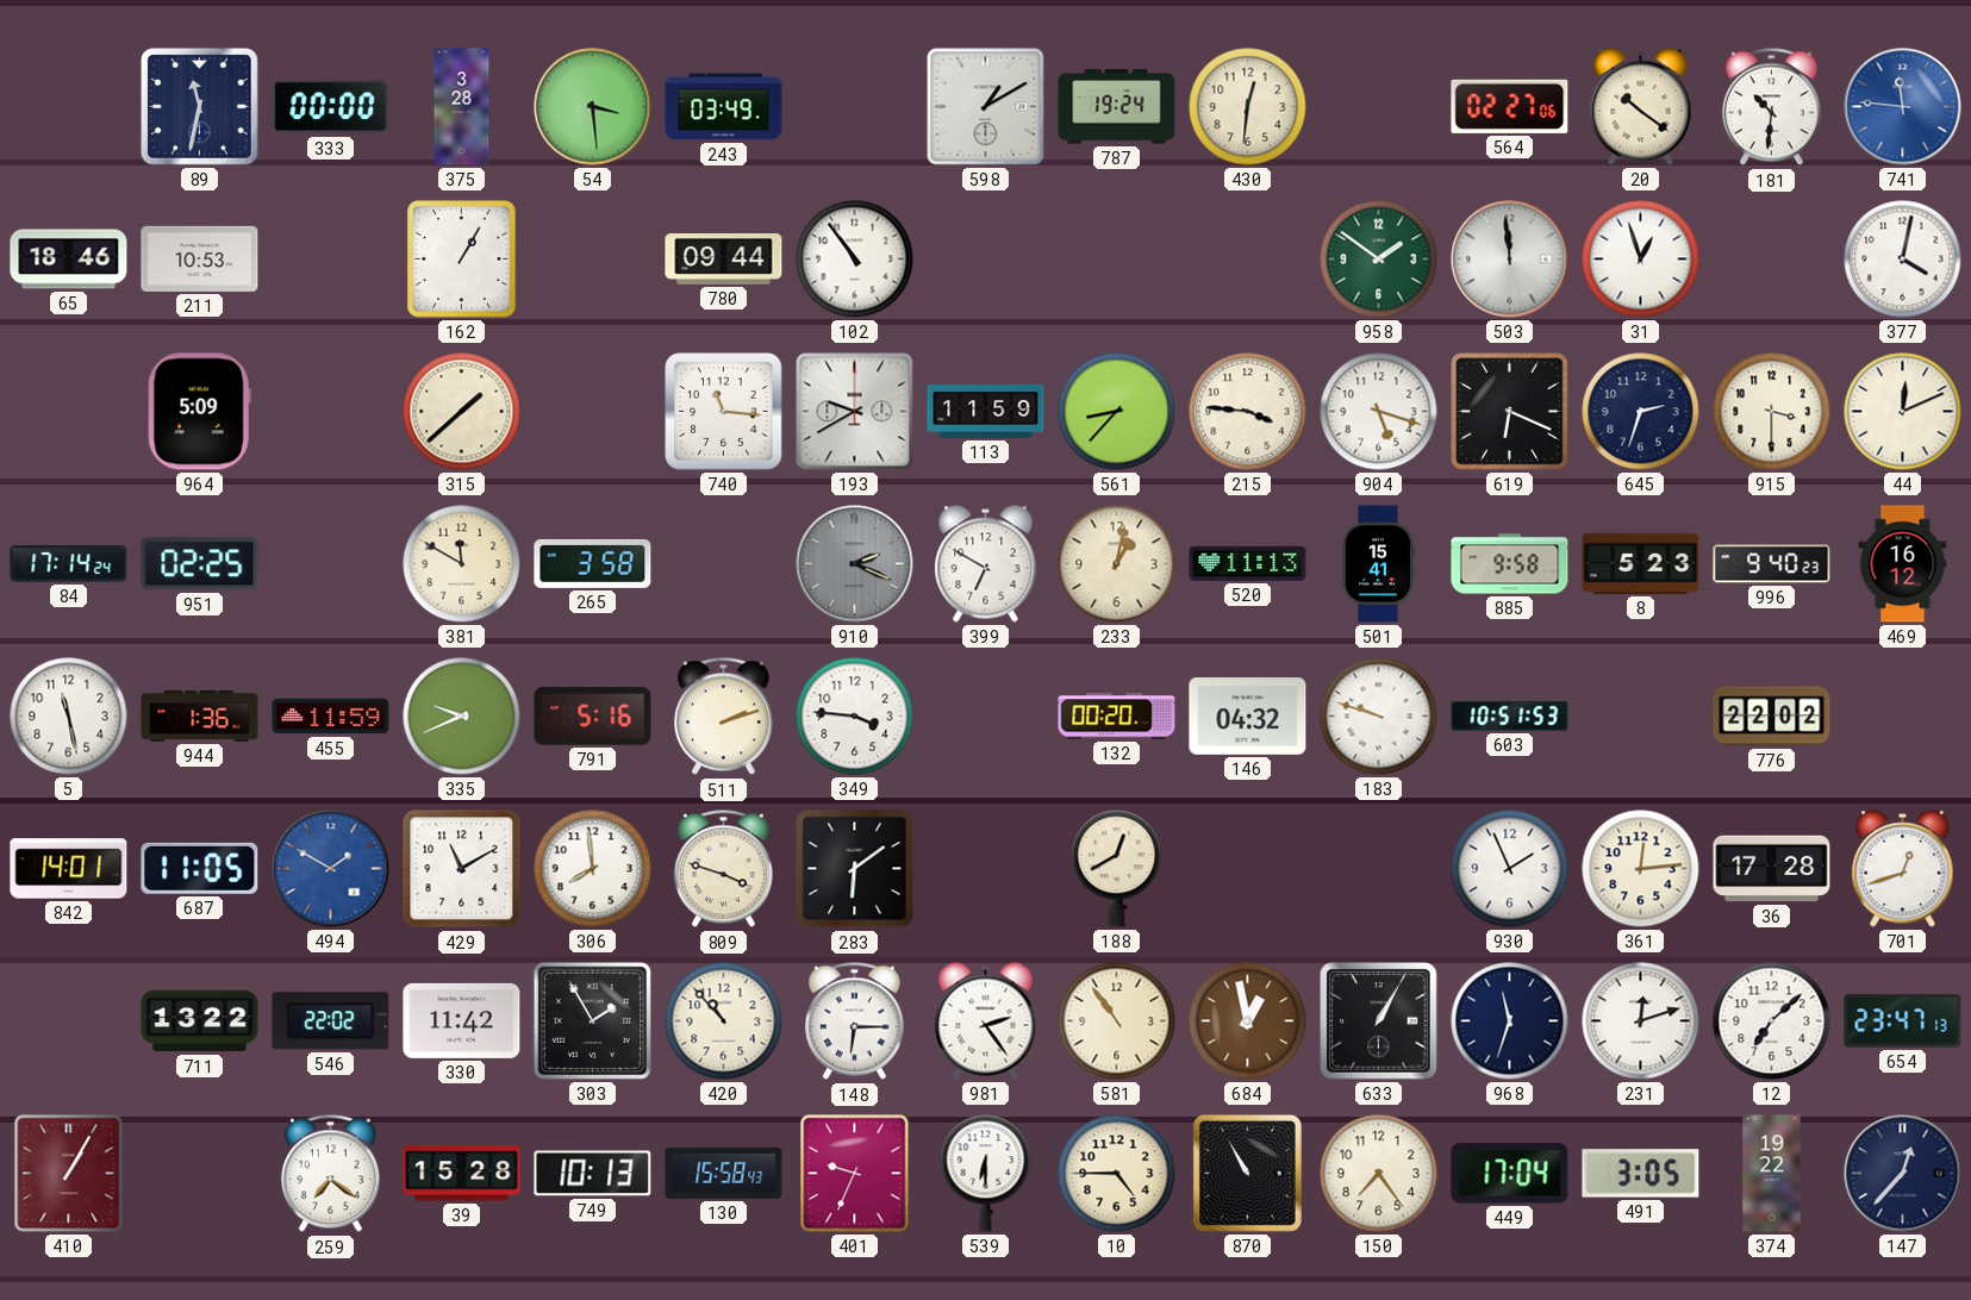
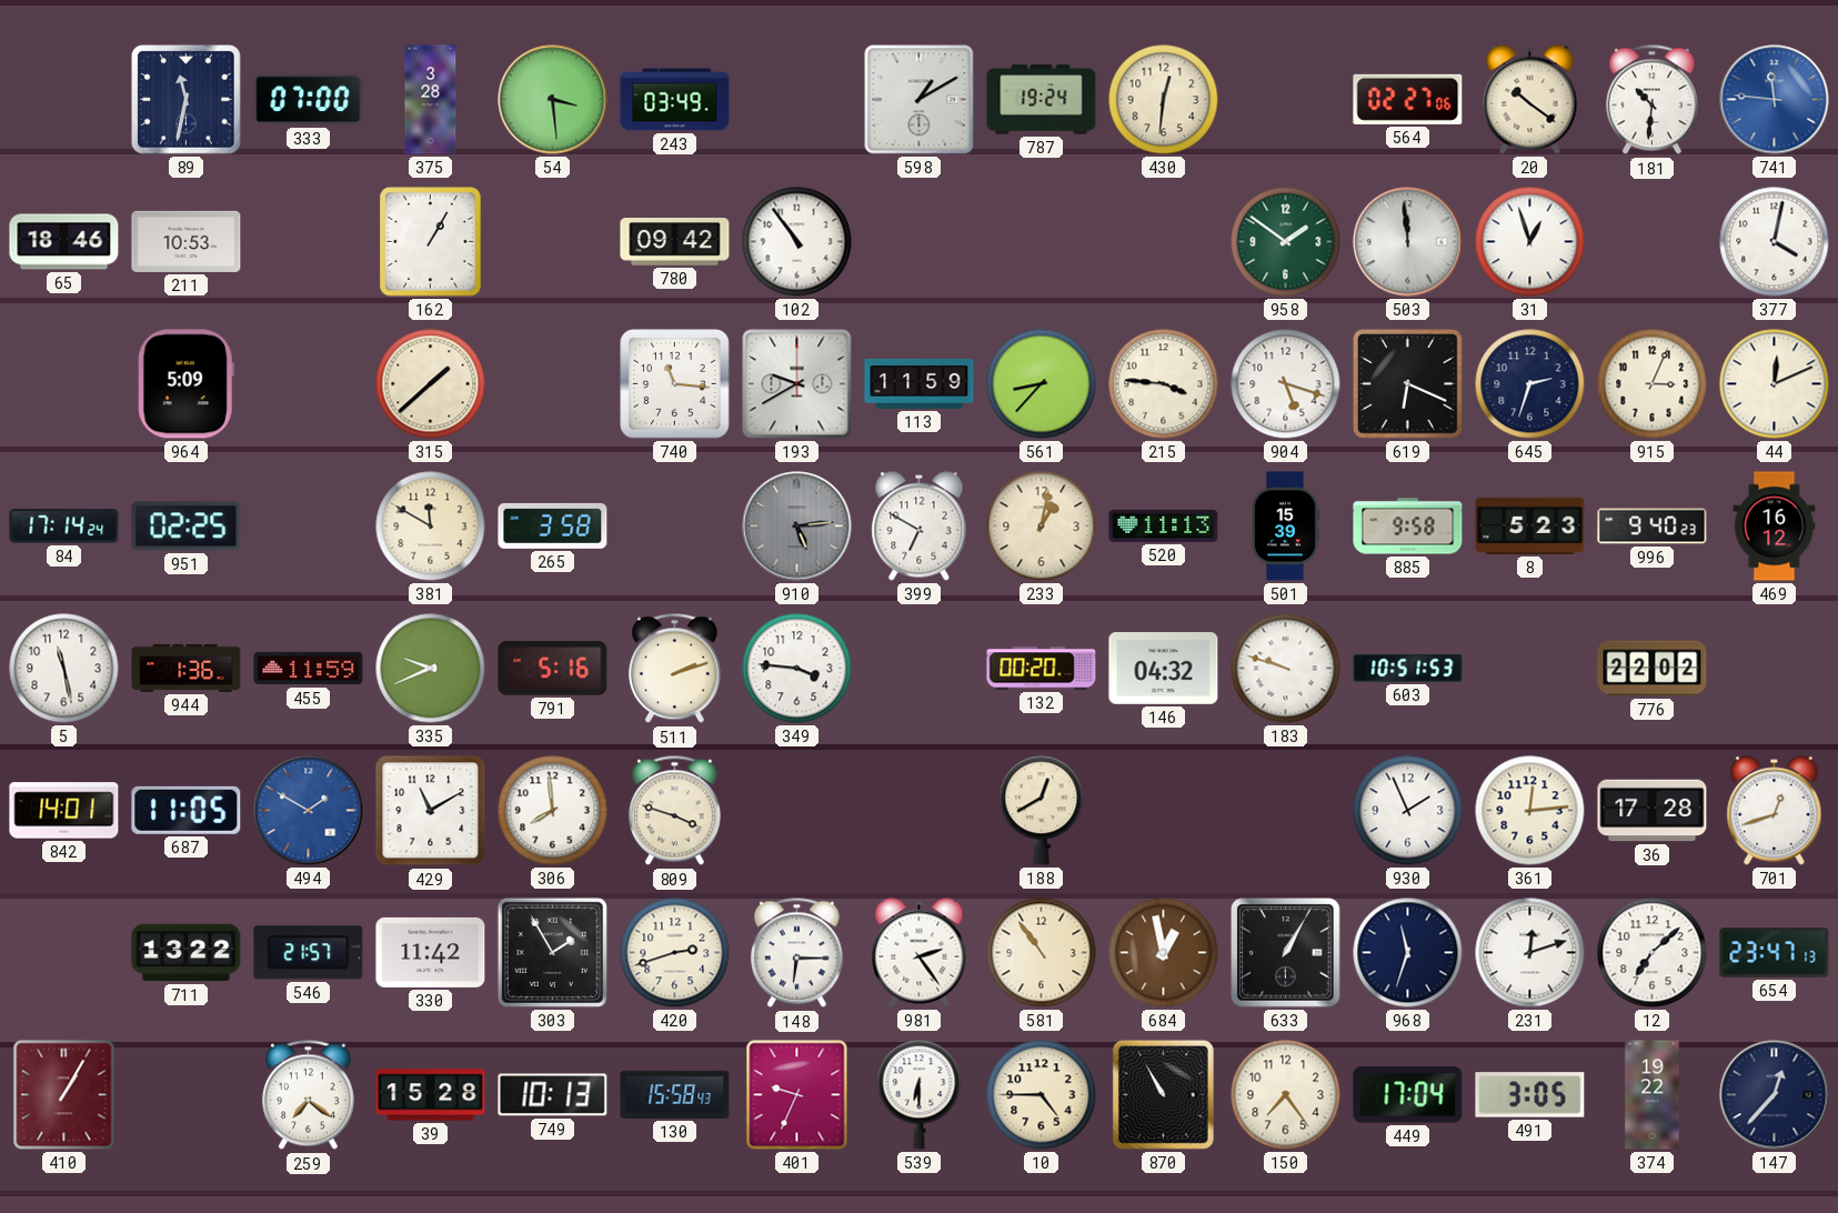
333: 00:00 -> 07:00
780: 09:44 -> 09:42
915: 3:30 -> 3:04
910: 2:19 -> 5:14
501: 15:41 -> 15:39
283: 6:09 -> none
546: 22:02 -> 21:57
420: 10:53 -> 2:42
